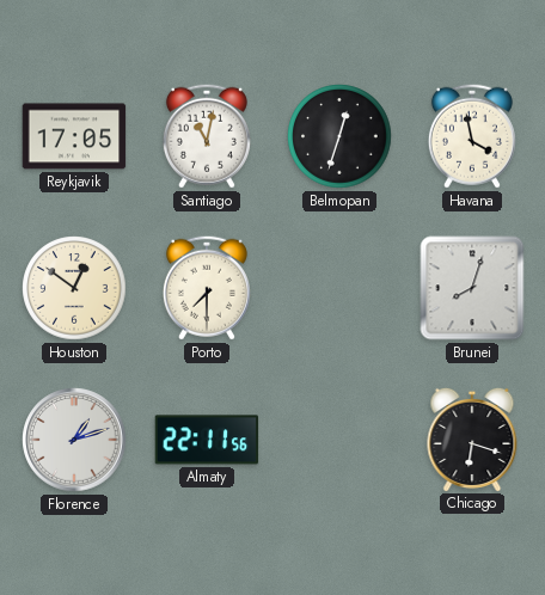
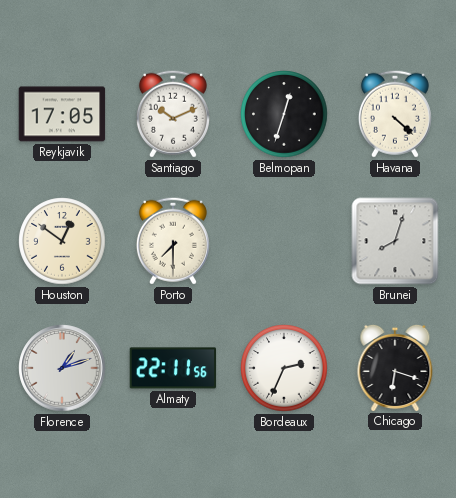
Santiago: 11:02 -> 10:11
Havana: 3:58 -> 4:22
Bordeaux: none -> 2:34
